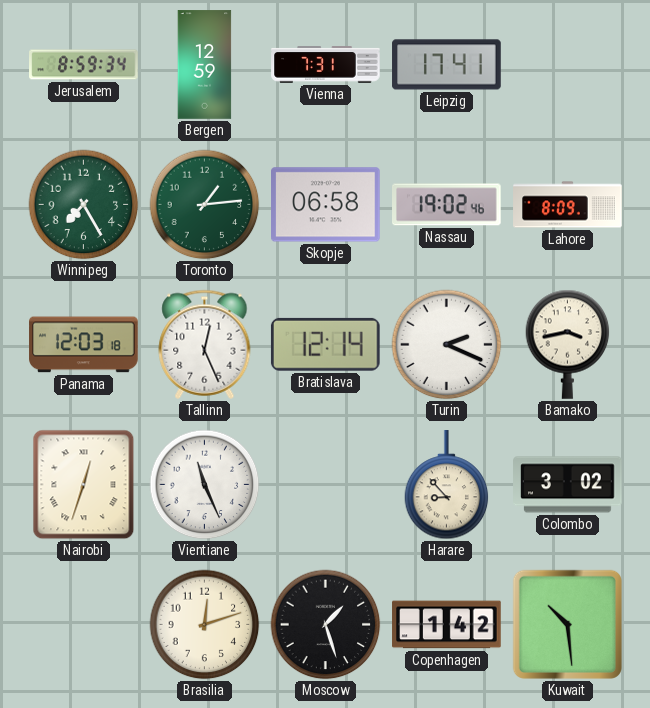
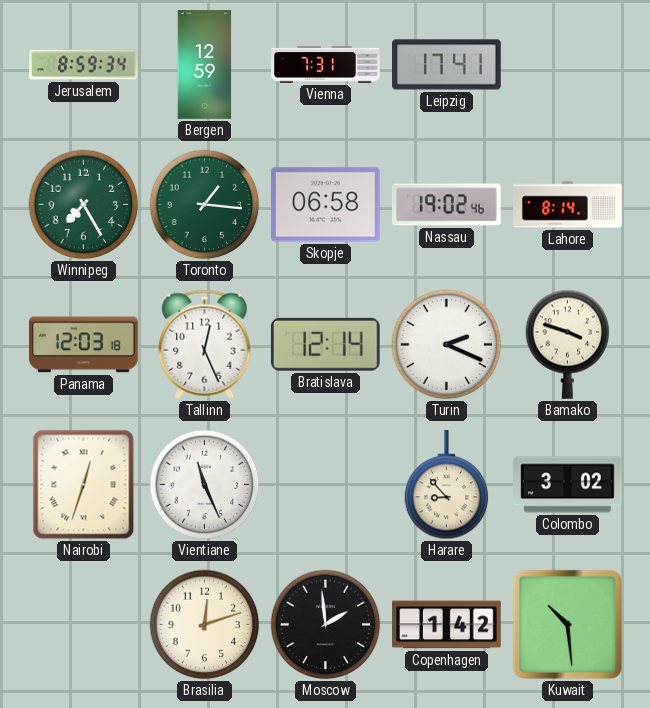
Toronto: 1:14 -> 1:16
Lahore: 8:09 -> 8:14
Bamako: 3:43 -> 3:48
Moscow: 1:27 -> 1:59
